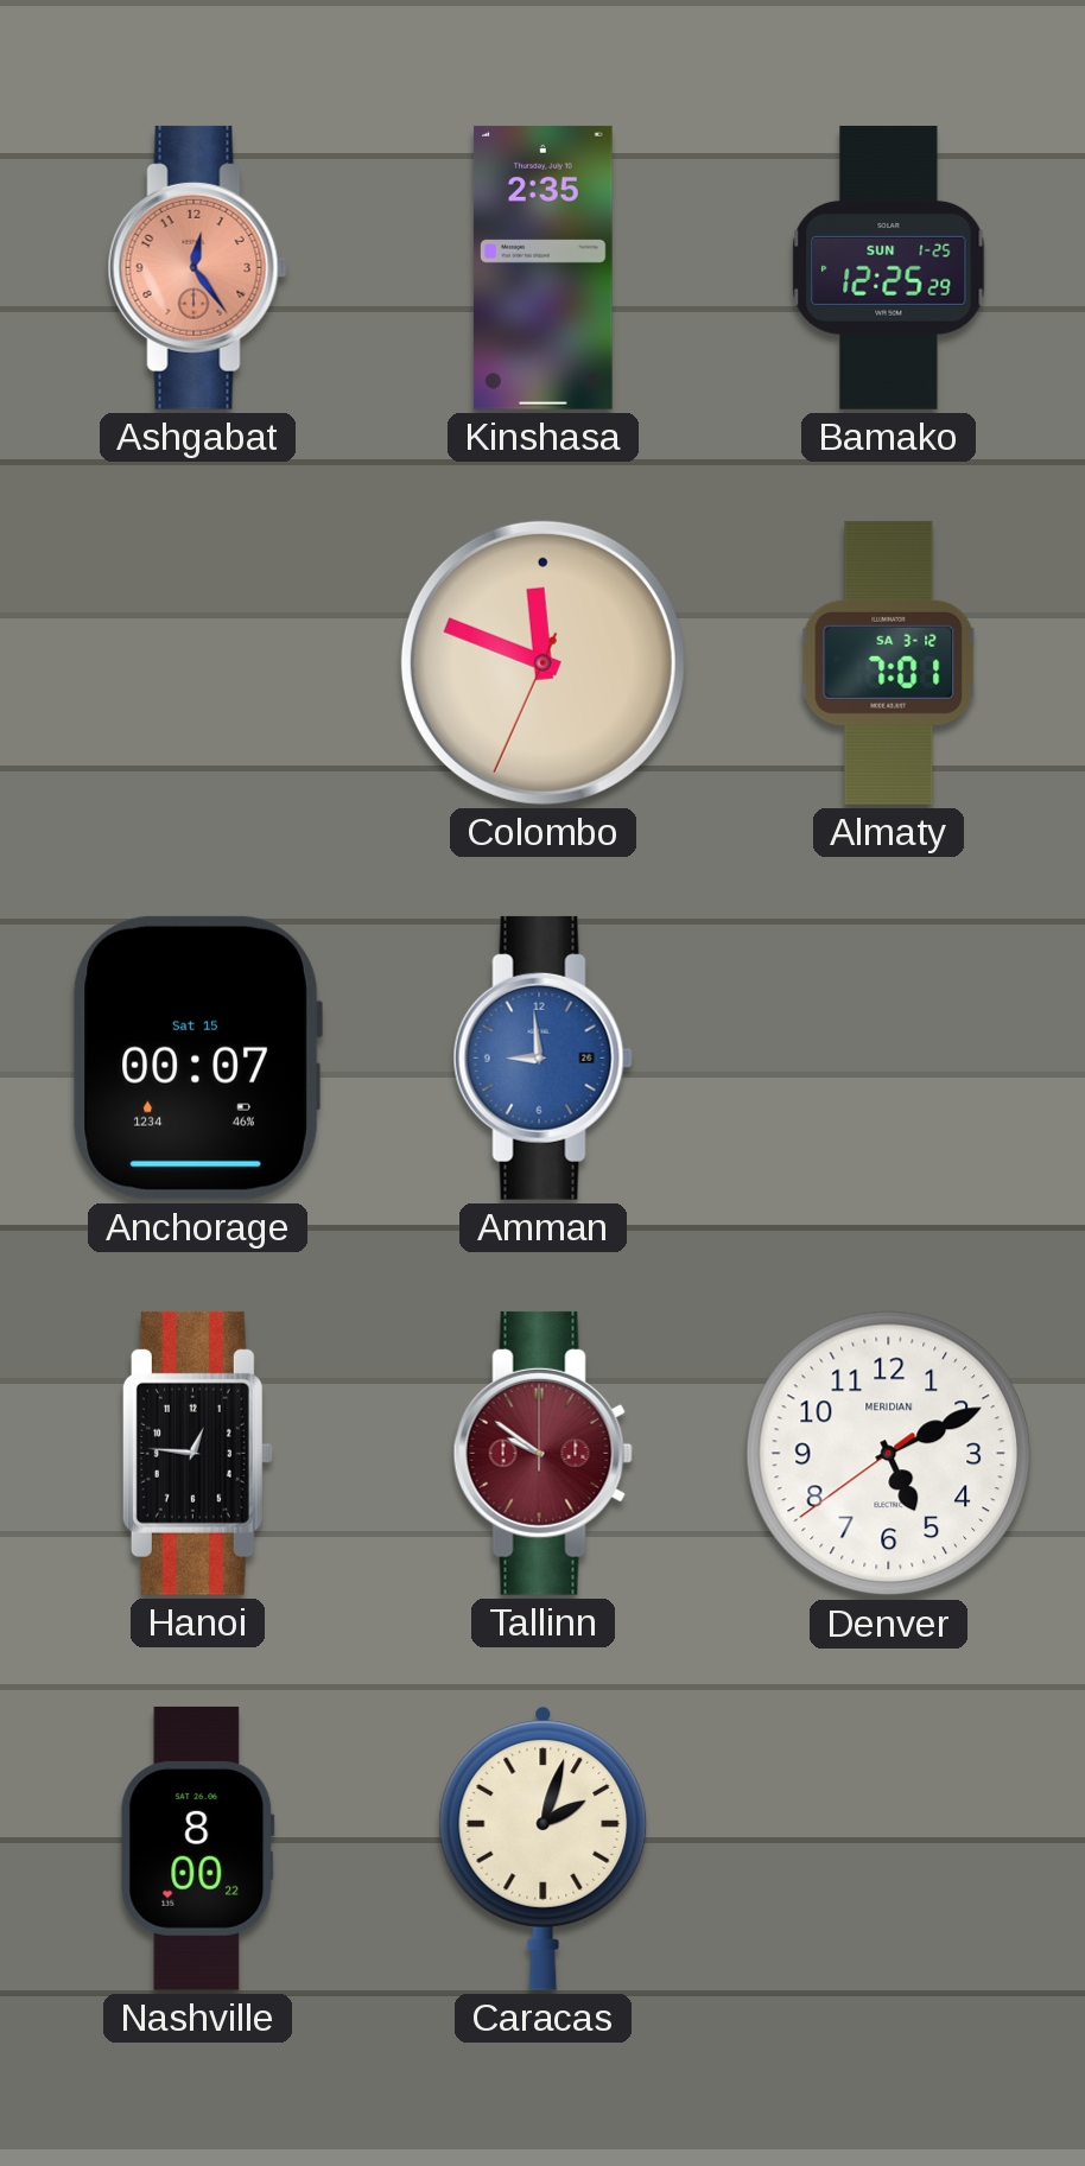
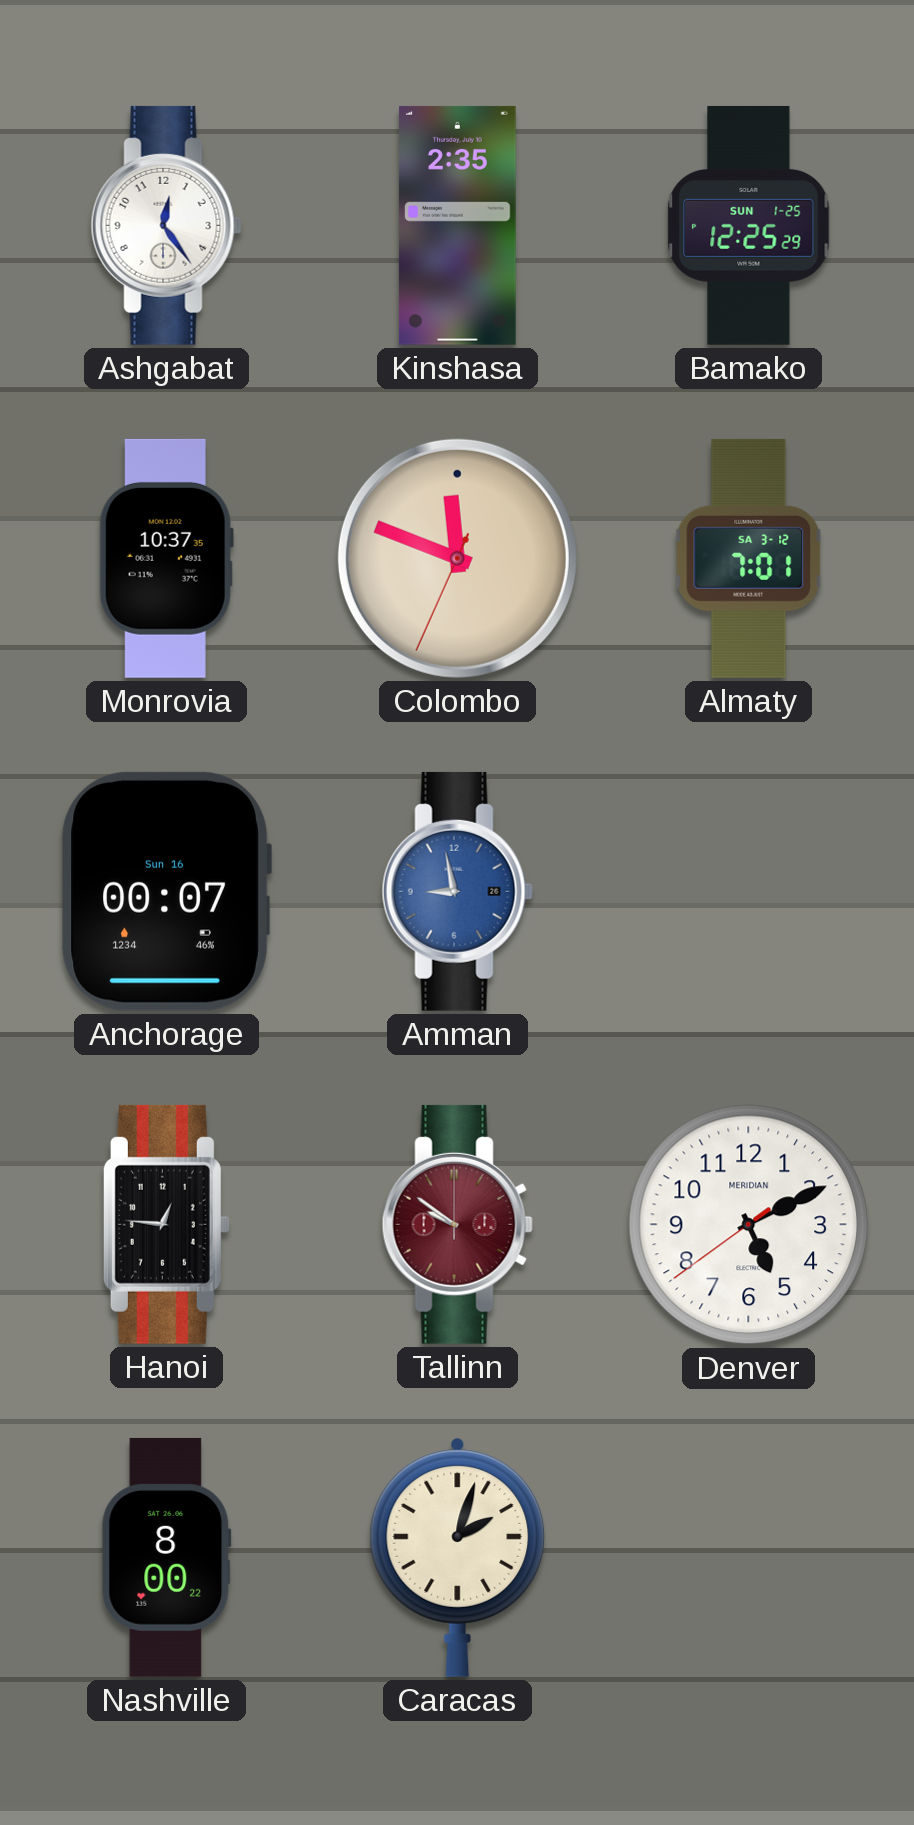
Ashgabat dial: salmon -> white
Monrovia: none -> 10:37
Anchorage date: Sat 15 -> Sun 16
Amman: 8:59 -> 8:58
